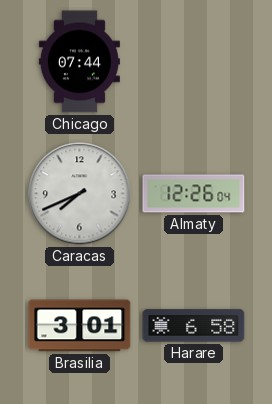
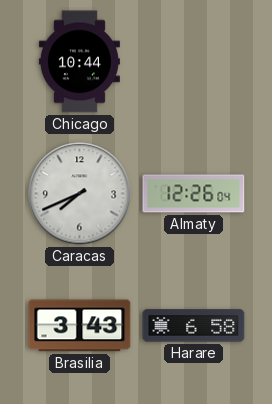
Chicago: 07:44 -> 10:44
Brasilia: 3:01 -> 3:43
